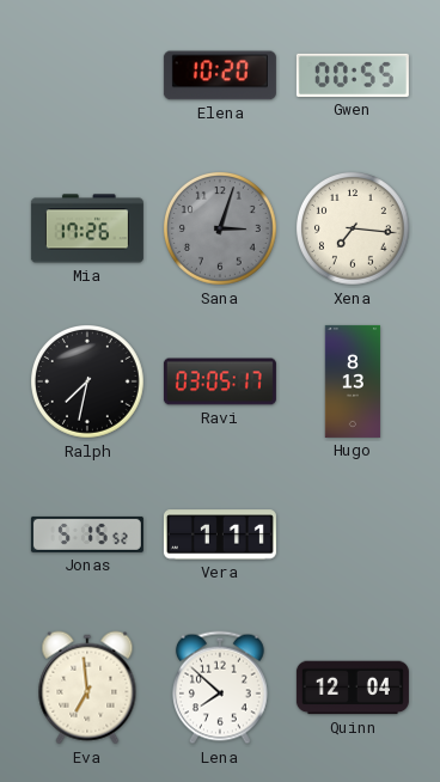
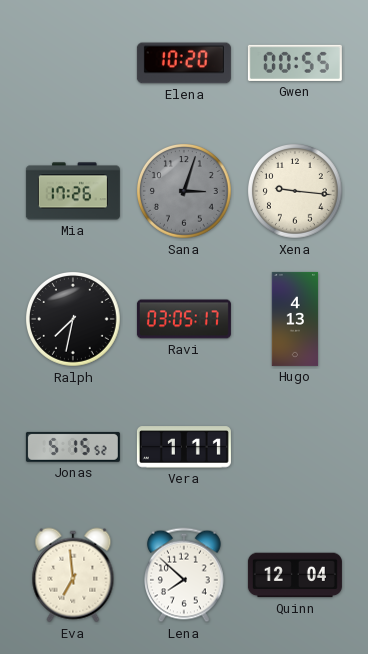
Xena: 7:16 -> 9:16
Hugo: 8:13 -> 4:13
